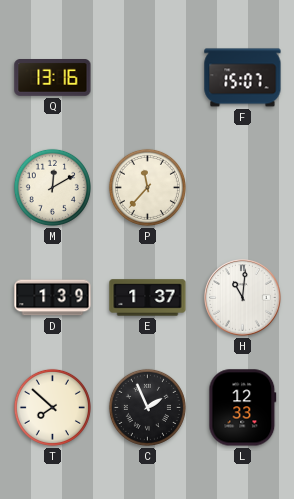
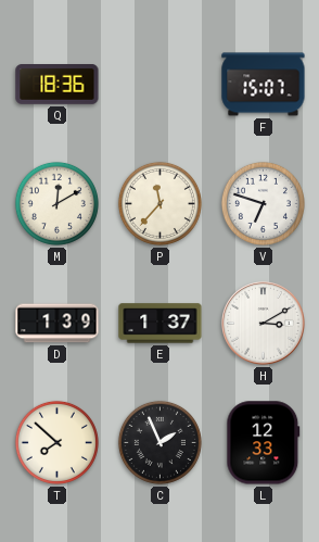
Q: 13:16 -> 18:36
V: none -> 6:48
H: 11:01 -> 3:10
